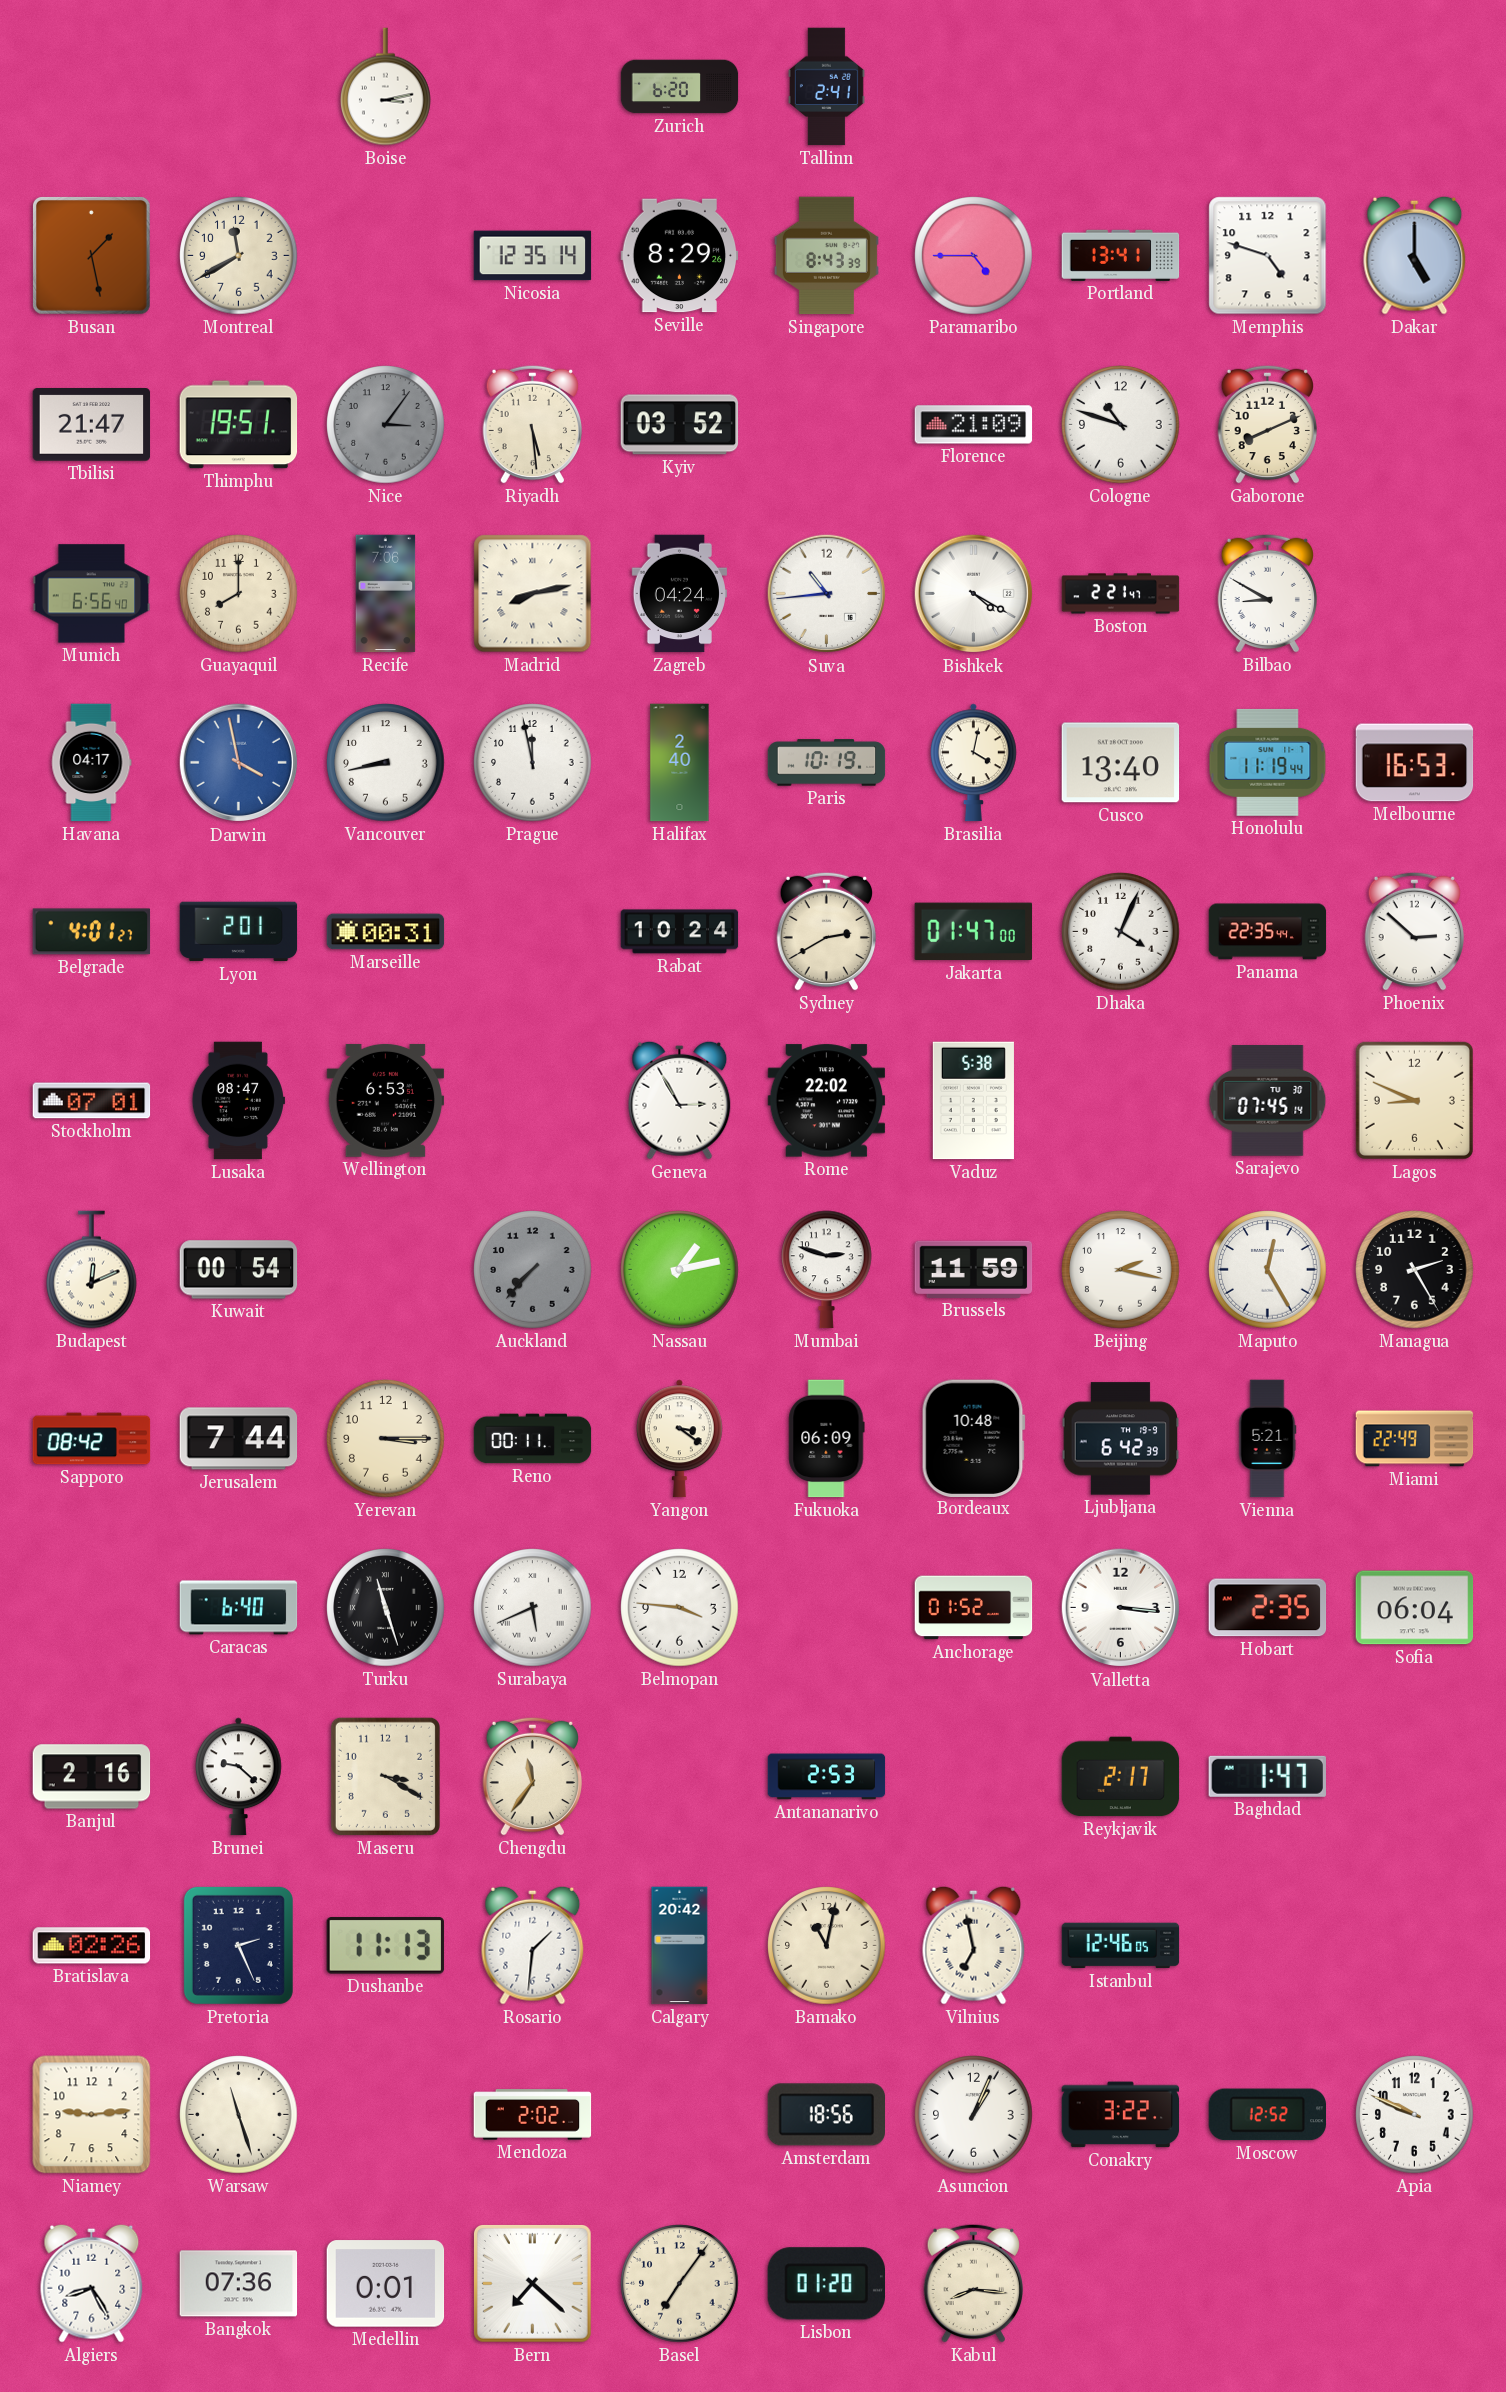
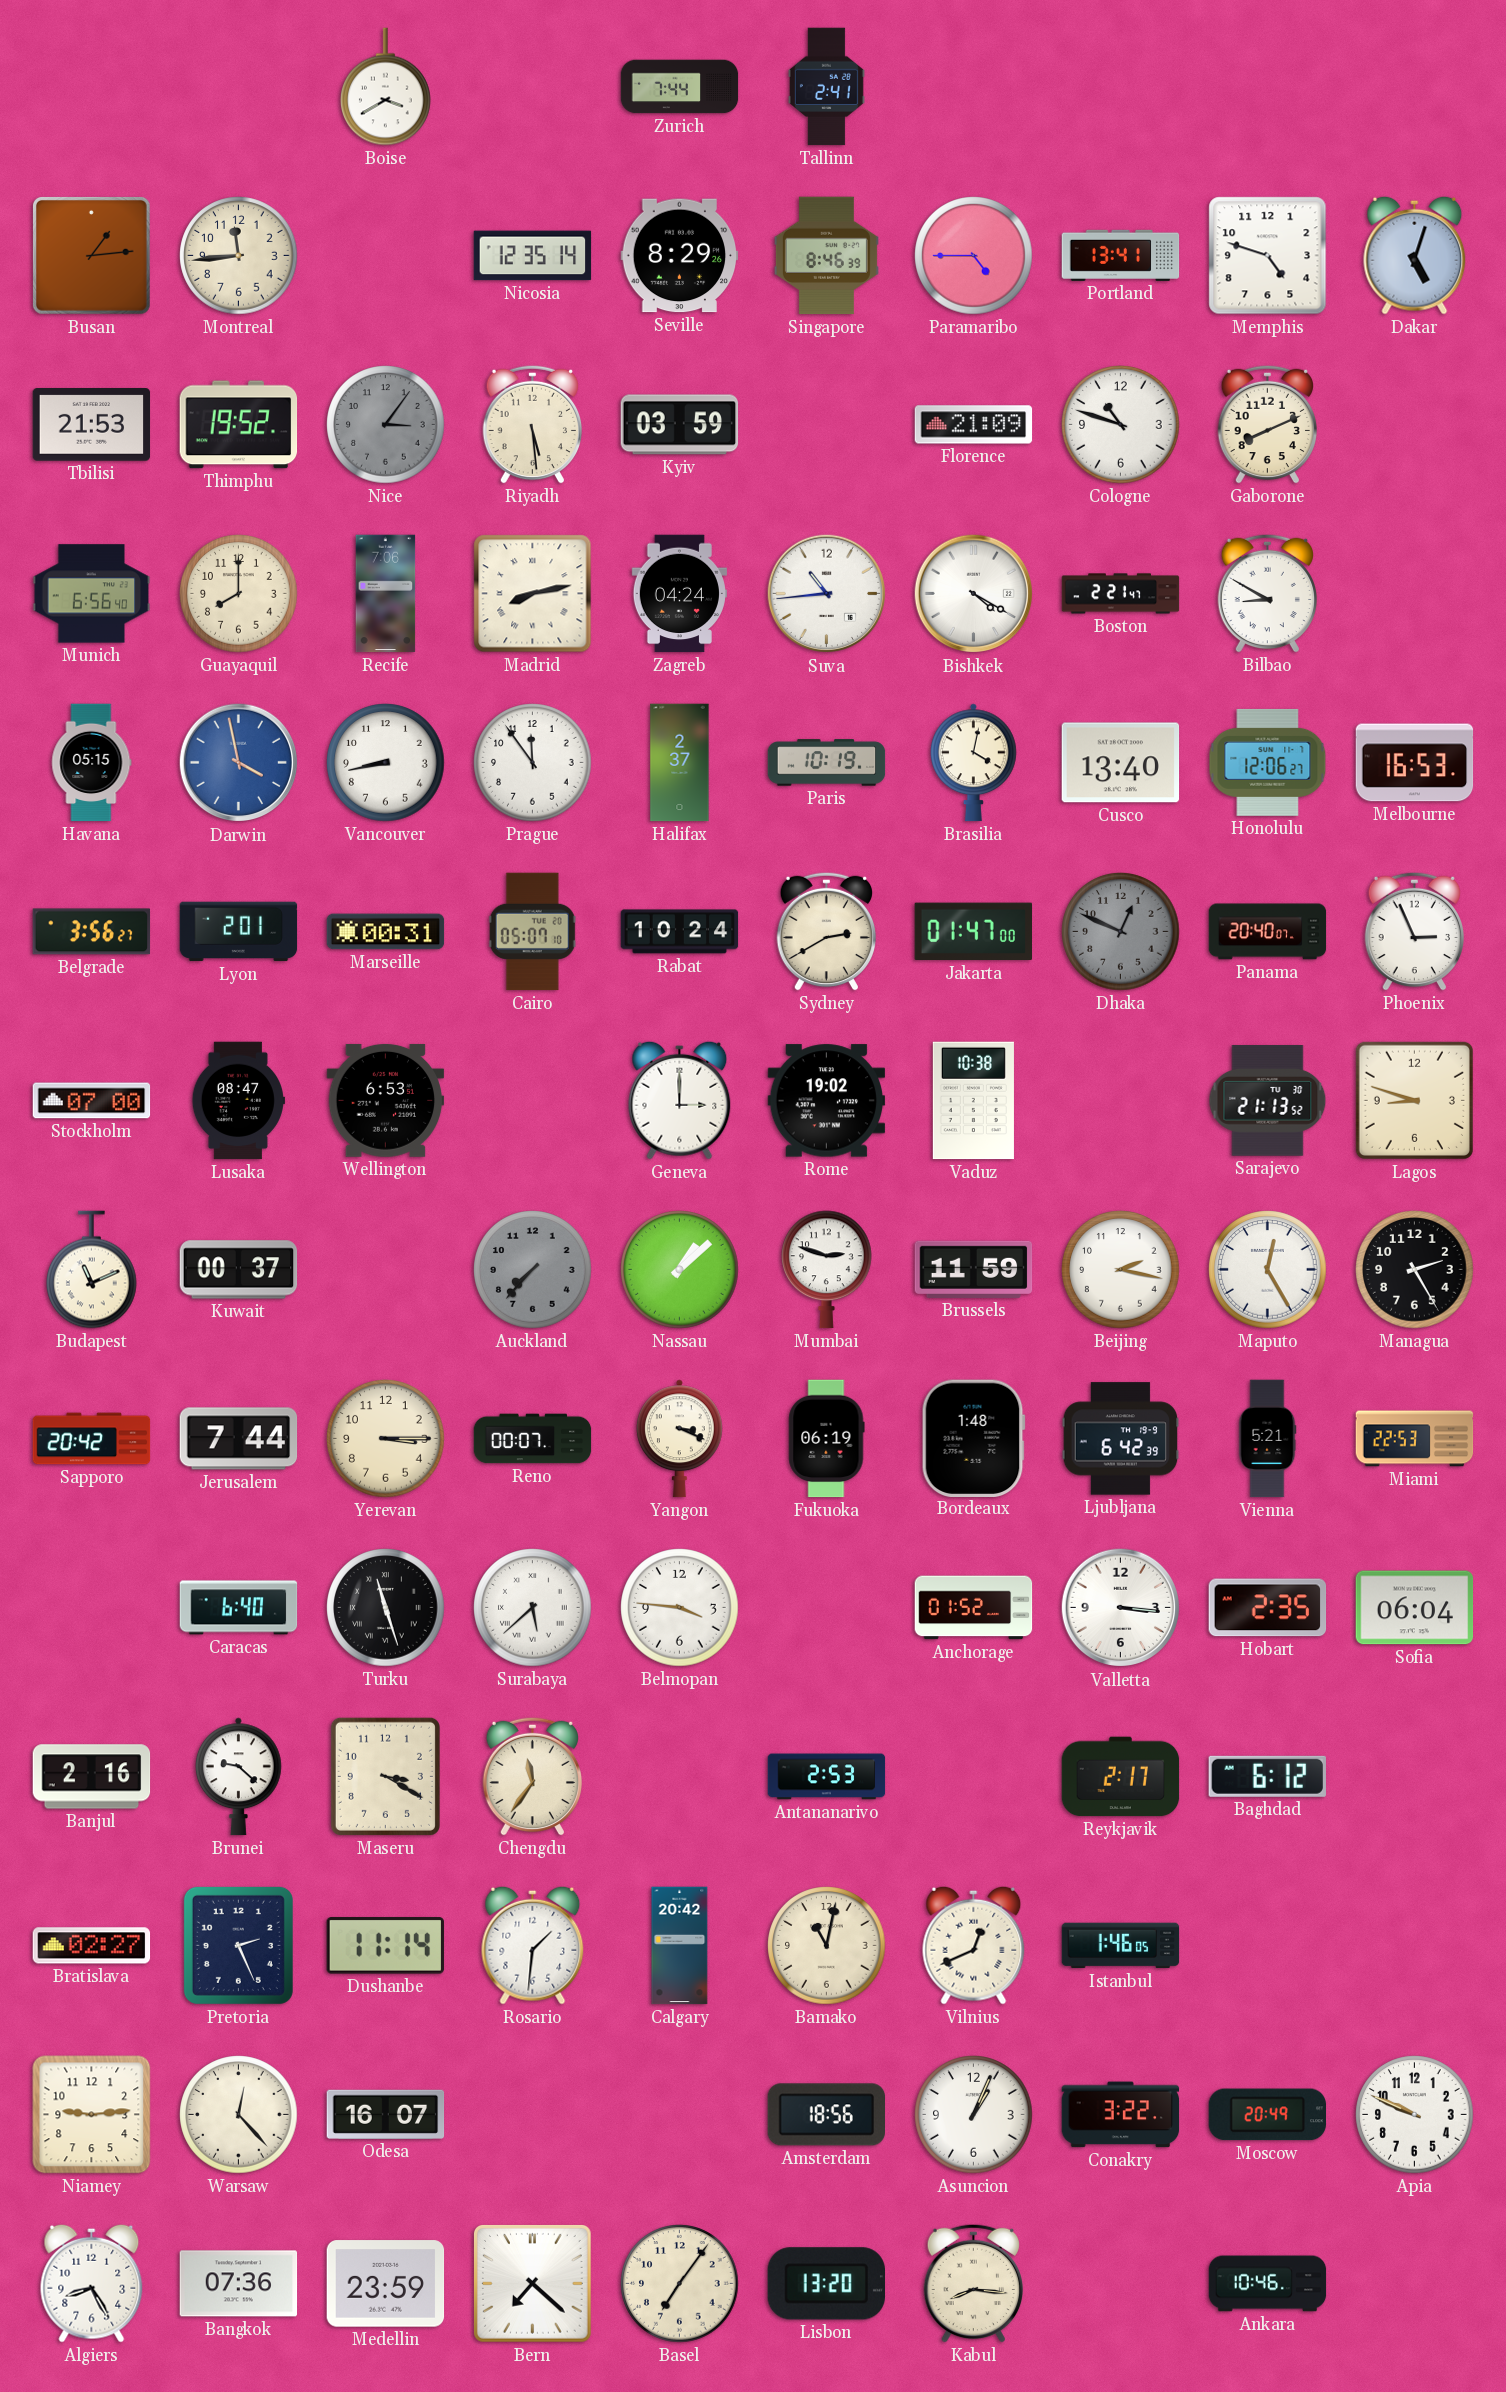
Boise: 3:13 -> 3:40
Zurich: 6:20 -> 7:44
Busan: 1:28 -> 1:14
Montreal: 11:40 -> 11:44
Singapore: 8:43 -> 8:46
Dakar: 5:00 -> 5:03
Tbilisi: 21:47 -> 21:53
Thimphu: 19:51 -> 19:52
Kyiv: 03:52 -> 03:59
Havana: 04:17 -> 05:15
Prague: 11:58 -> 11:54
Halifax: 2:40 -> 2:37
Honolulu: 11:19 -> 12:06
Belgrade: 4:01 -> 3:56
Cairo: none -> 05:07
Dhaka: 4:04 -> 12:49
Dhaka dial: white -> grey
Panama: 22:35 -> 20:40
Phoenix: 2:52 -> 2:56
Stockholm: 07:01 -> 07:00
Geneva: 2:55 -> 3:00
Rome: 22:02 -> 19:02
Vaduz: 5:38 -> 10:38
Sarajevo: 07:45 -> 21:13
Lagos: 8:49 -> 8:48
Budapest: 12:11 -> 11:11
Kuwait: 00:54 -> 00:37
Nassau: 1:13 -> 1:08
Sapporo: 08:42 -> 20:42
Reno: 00:11 -> 00:07
Yangon: 3:21 -> 3:19
Fukuoka: 06:09 -> 06:19
Bordeaux: 10:48 -> 1:48
Miami: 22:49 -> 22:53
Surabaya: 5:41 -> 5:38
Baghdad: 1:47 -> 6:12
Bratislava: 02:26 -> 02:27
Dushanbe: 11:13 -> 11:14
Vilnius: 6:58 -> 12:41
Istanbul: 12:46 -> 1:46
Warsaw: 11:27 -> 12:23
Odesa: none -> 16:07
Mendoza: 2:02 -> none
Moscow: 12:52 -> 20:49
Medellin: 0:01 -> 23:59
Lisbon: 01:20 -> 13:20
Ankara: none -> 10:46
